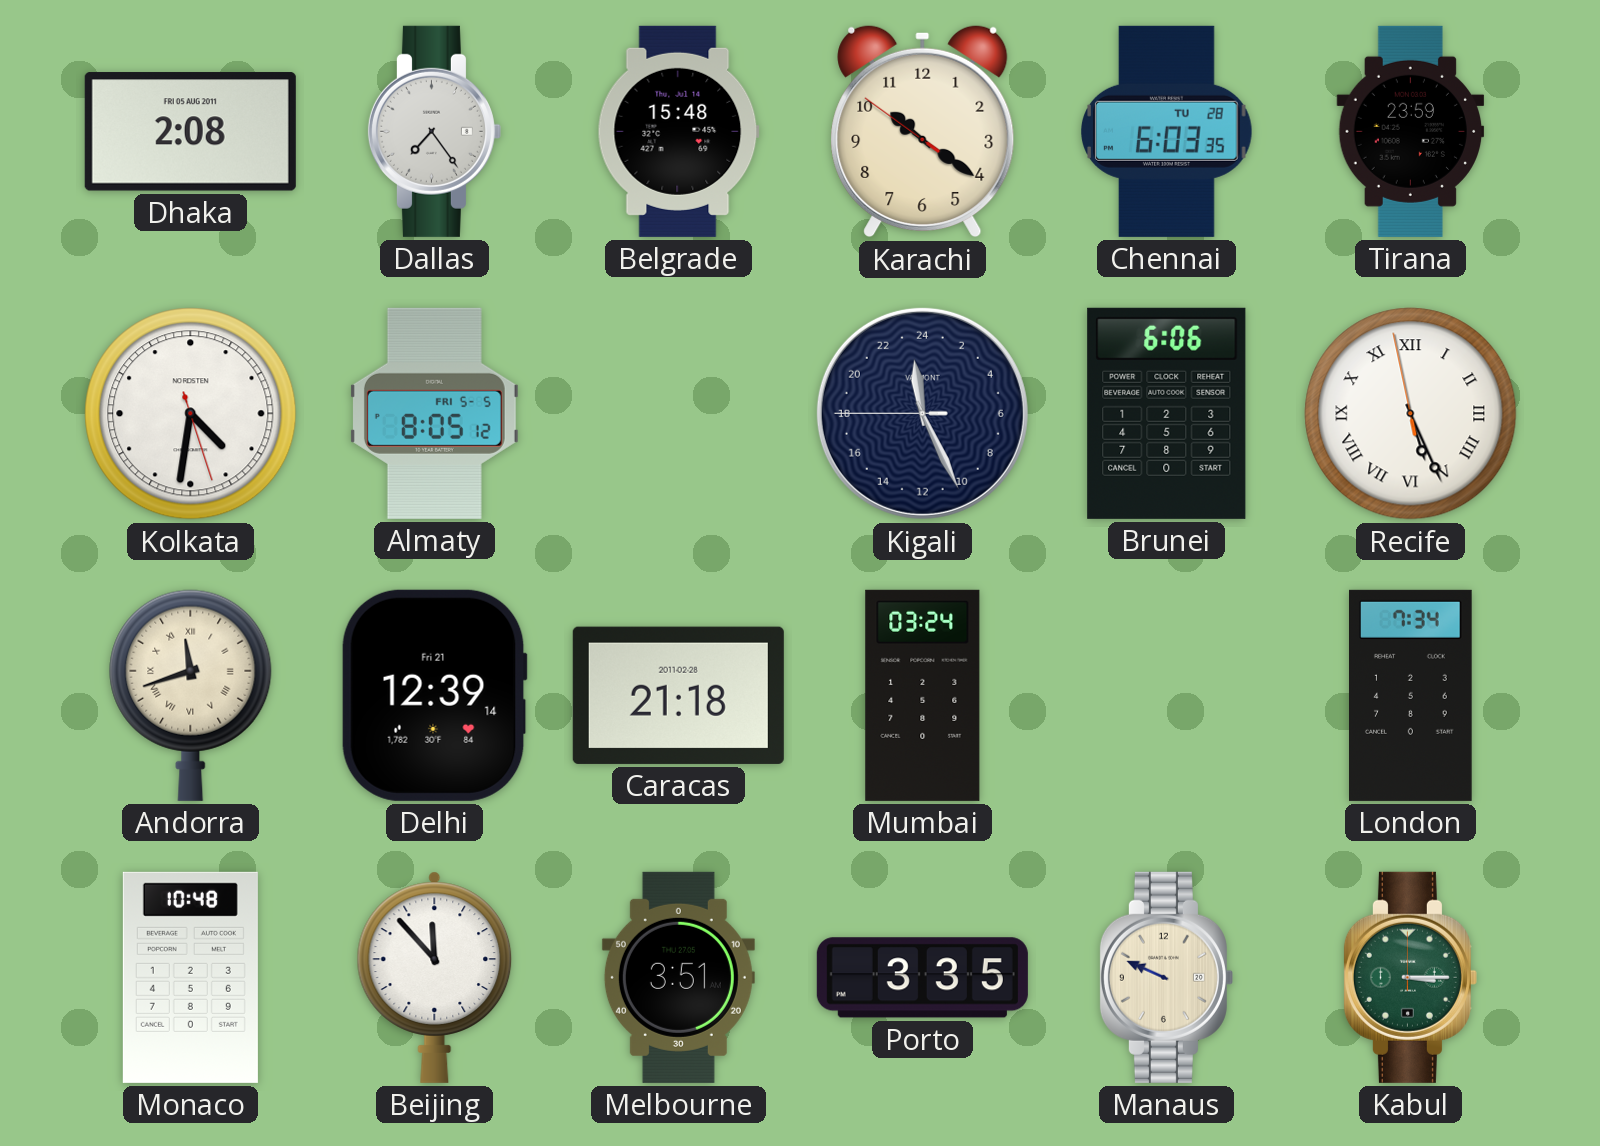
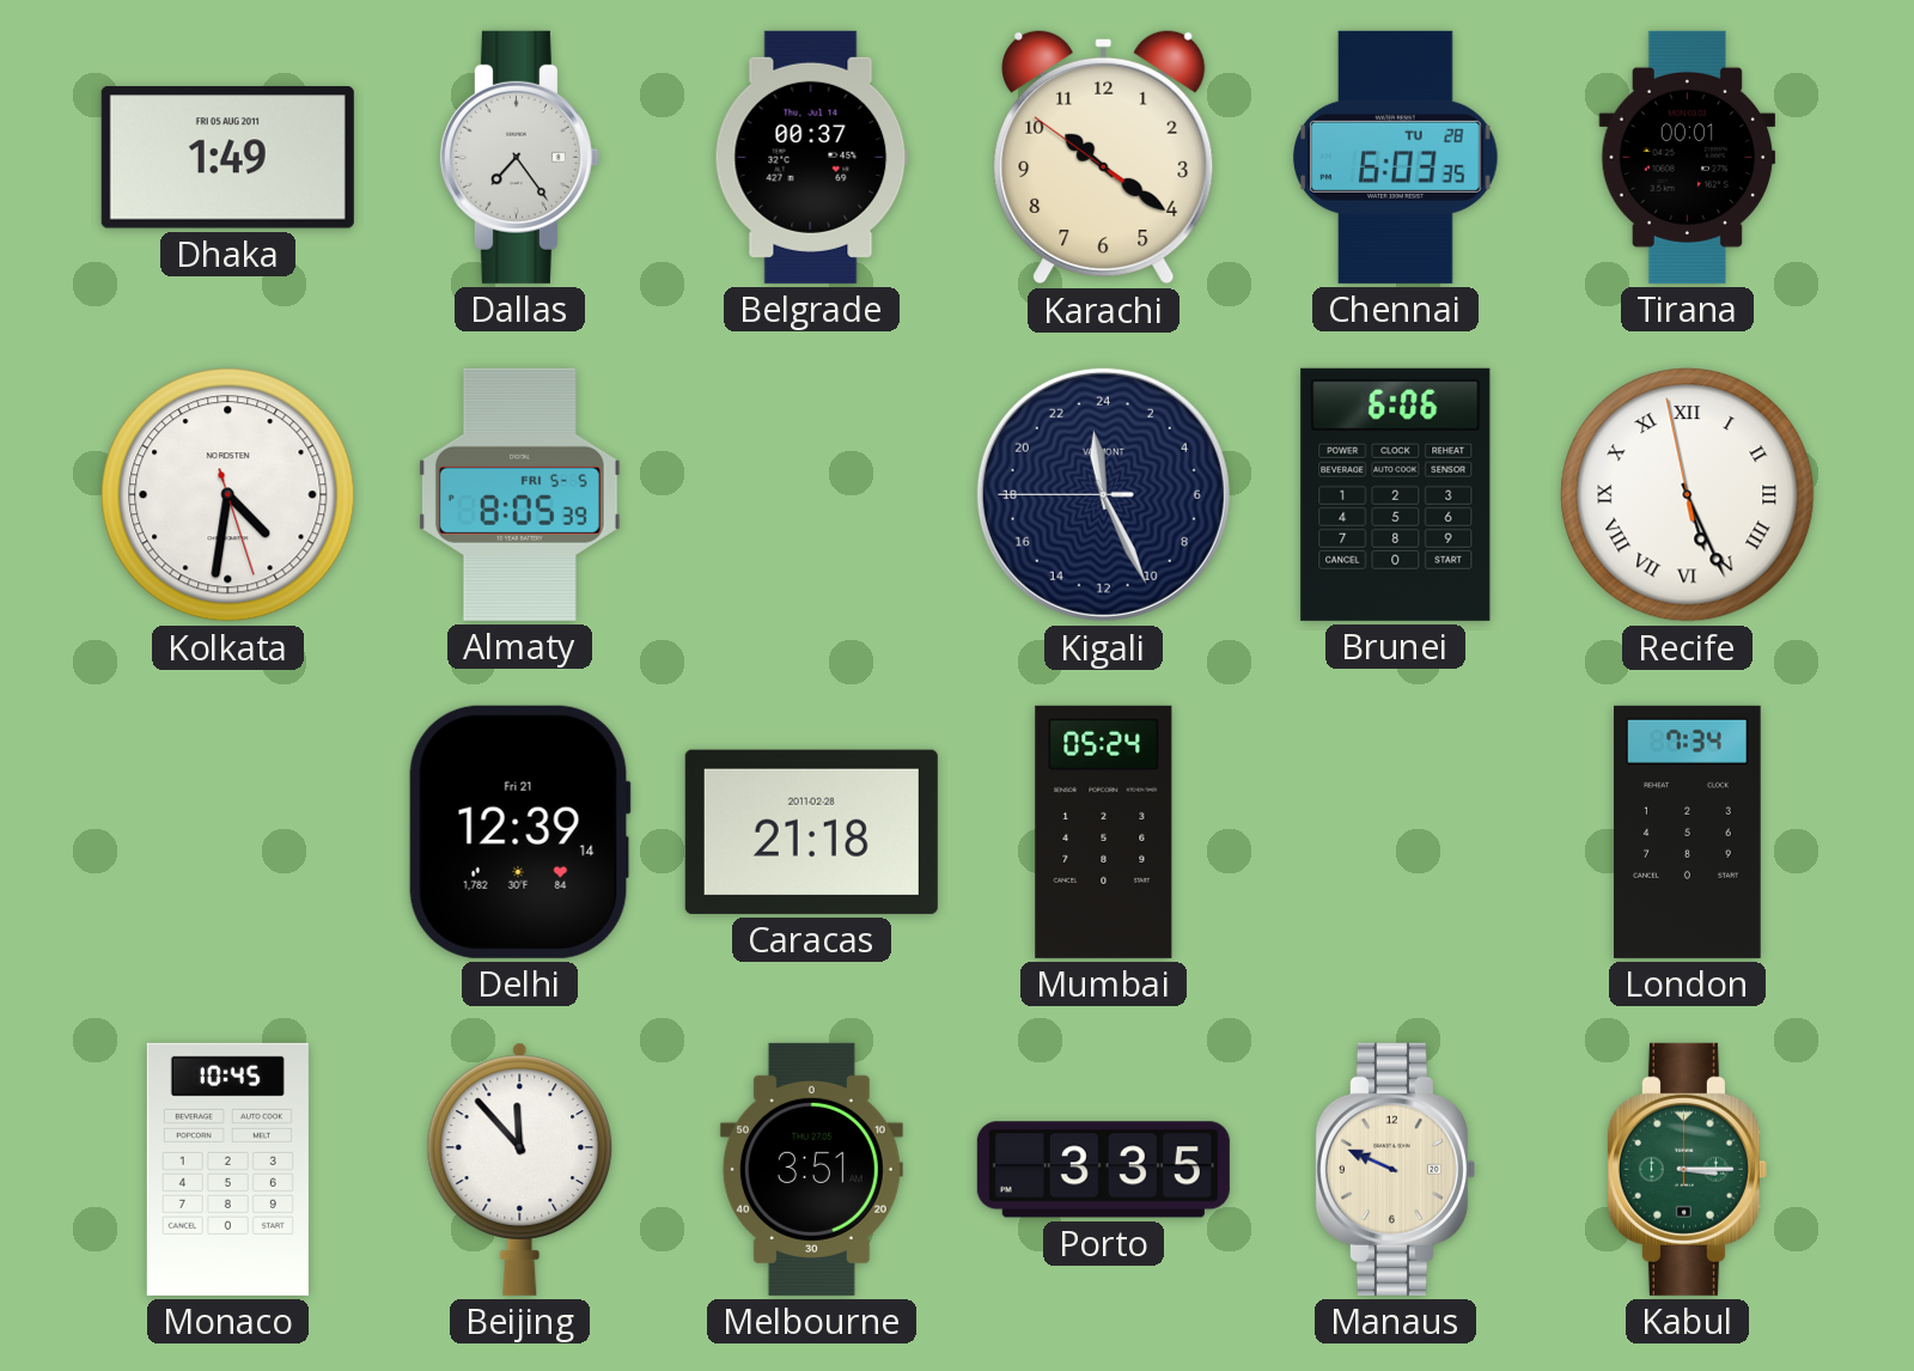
Dhaka: 2:08 -> 1:49
Belgrade: 15:48 -> 00:37
Tirana: 23:59 -> 00:01
Almaty: 8:05:12 -> 8:05:39
Andorra: 11:42 -> none
Mumbai: 03:24 -> 05:24
Monaco: 10:48 -> 10:45
